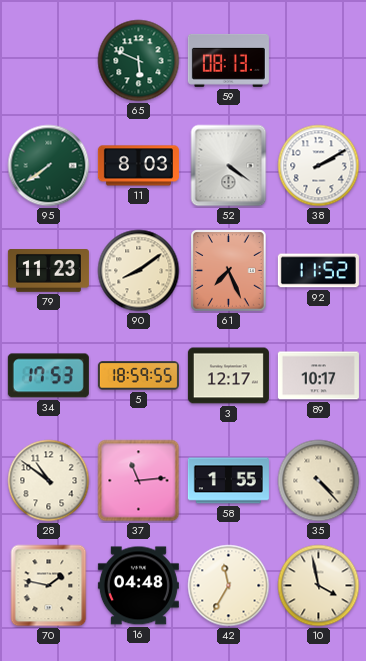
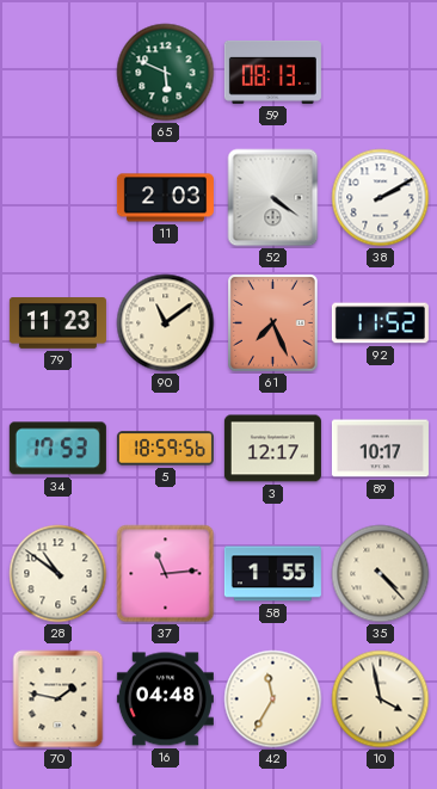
95: 7:39 -> none
11: 8:03 -> 2:03
90: 8:09 -> 11:09
5: 18:59:55 -> 18:59:56
